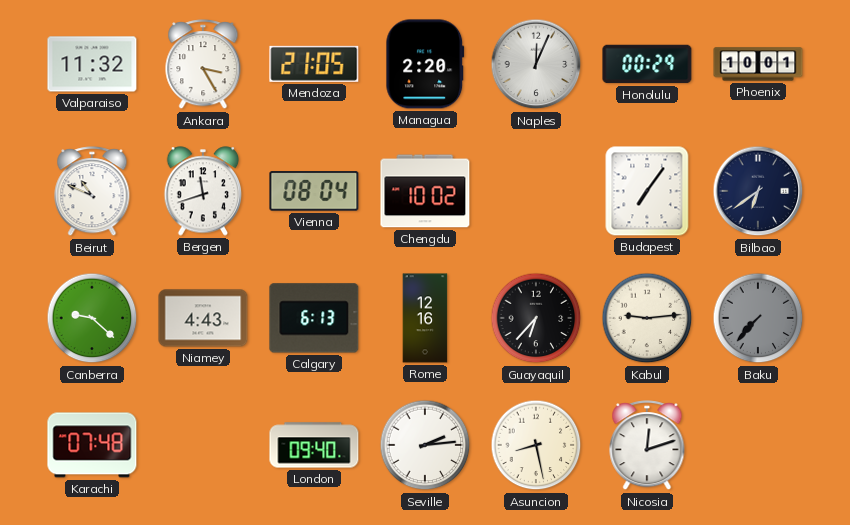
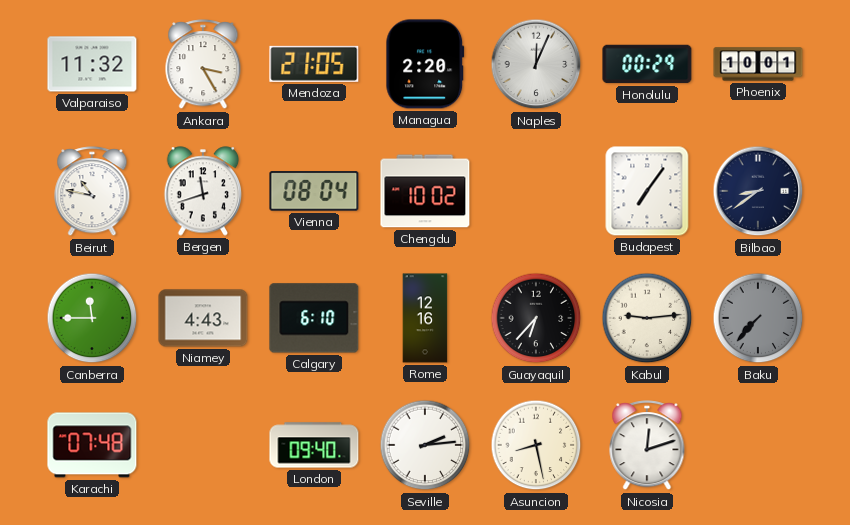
Beirut: 10:49 -> 10:47
Bilbao: 6:39 -> 8:39
Canberra: 9:22 -> 11:45
Calgary: 6:13 -> 6:10
